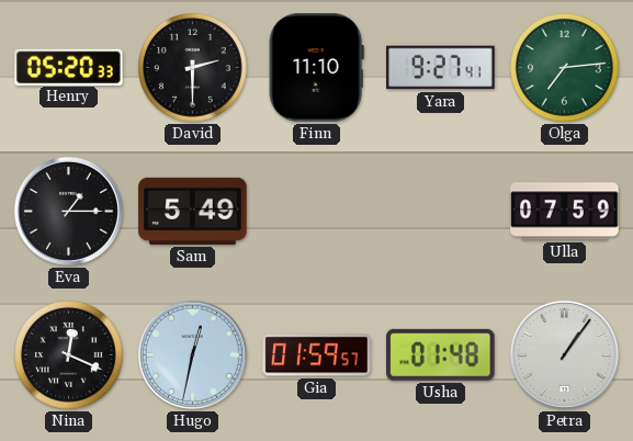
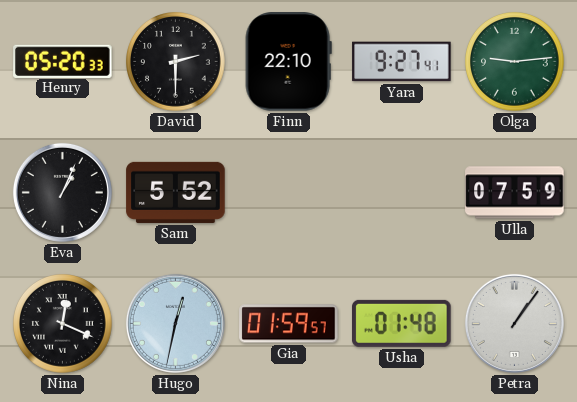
Finn: 11:10 -> 22:10
Olga: 7:14 -> 9:14
Eva: 1:15 -> 1:04
Sam: 5:49 -> 5:52
